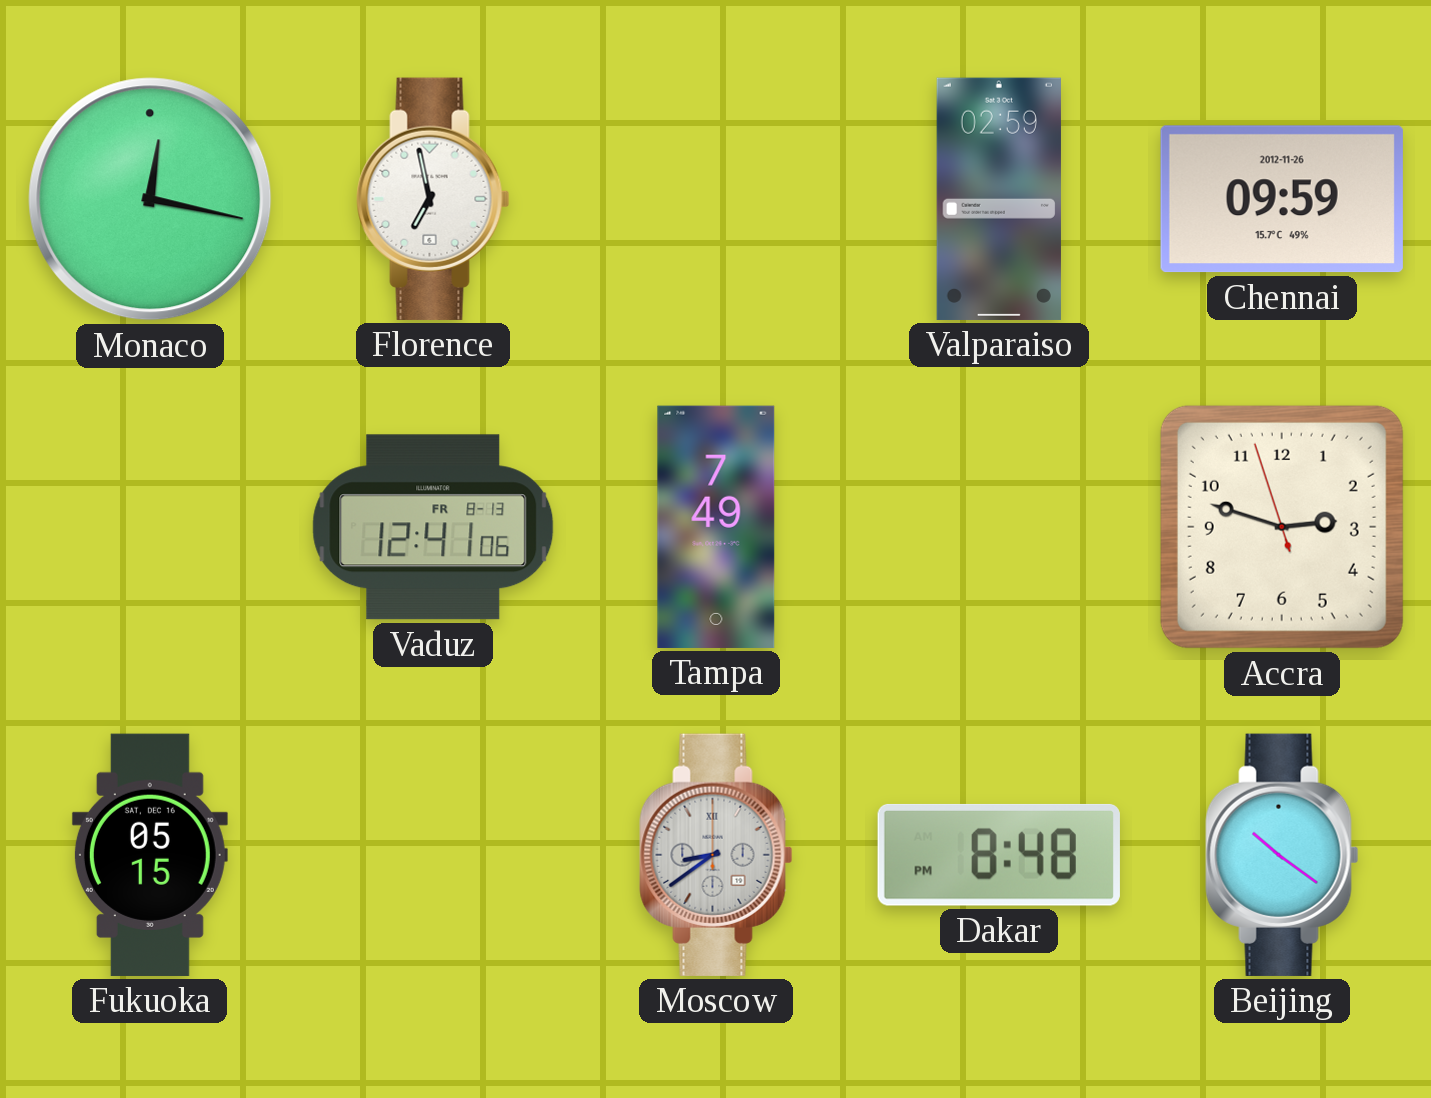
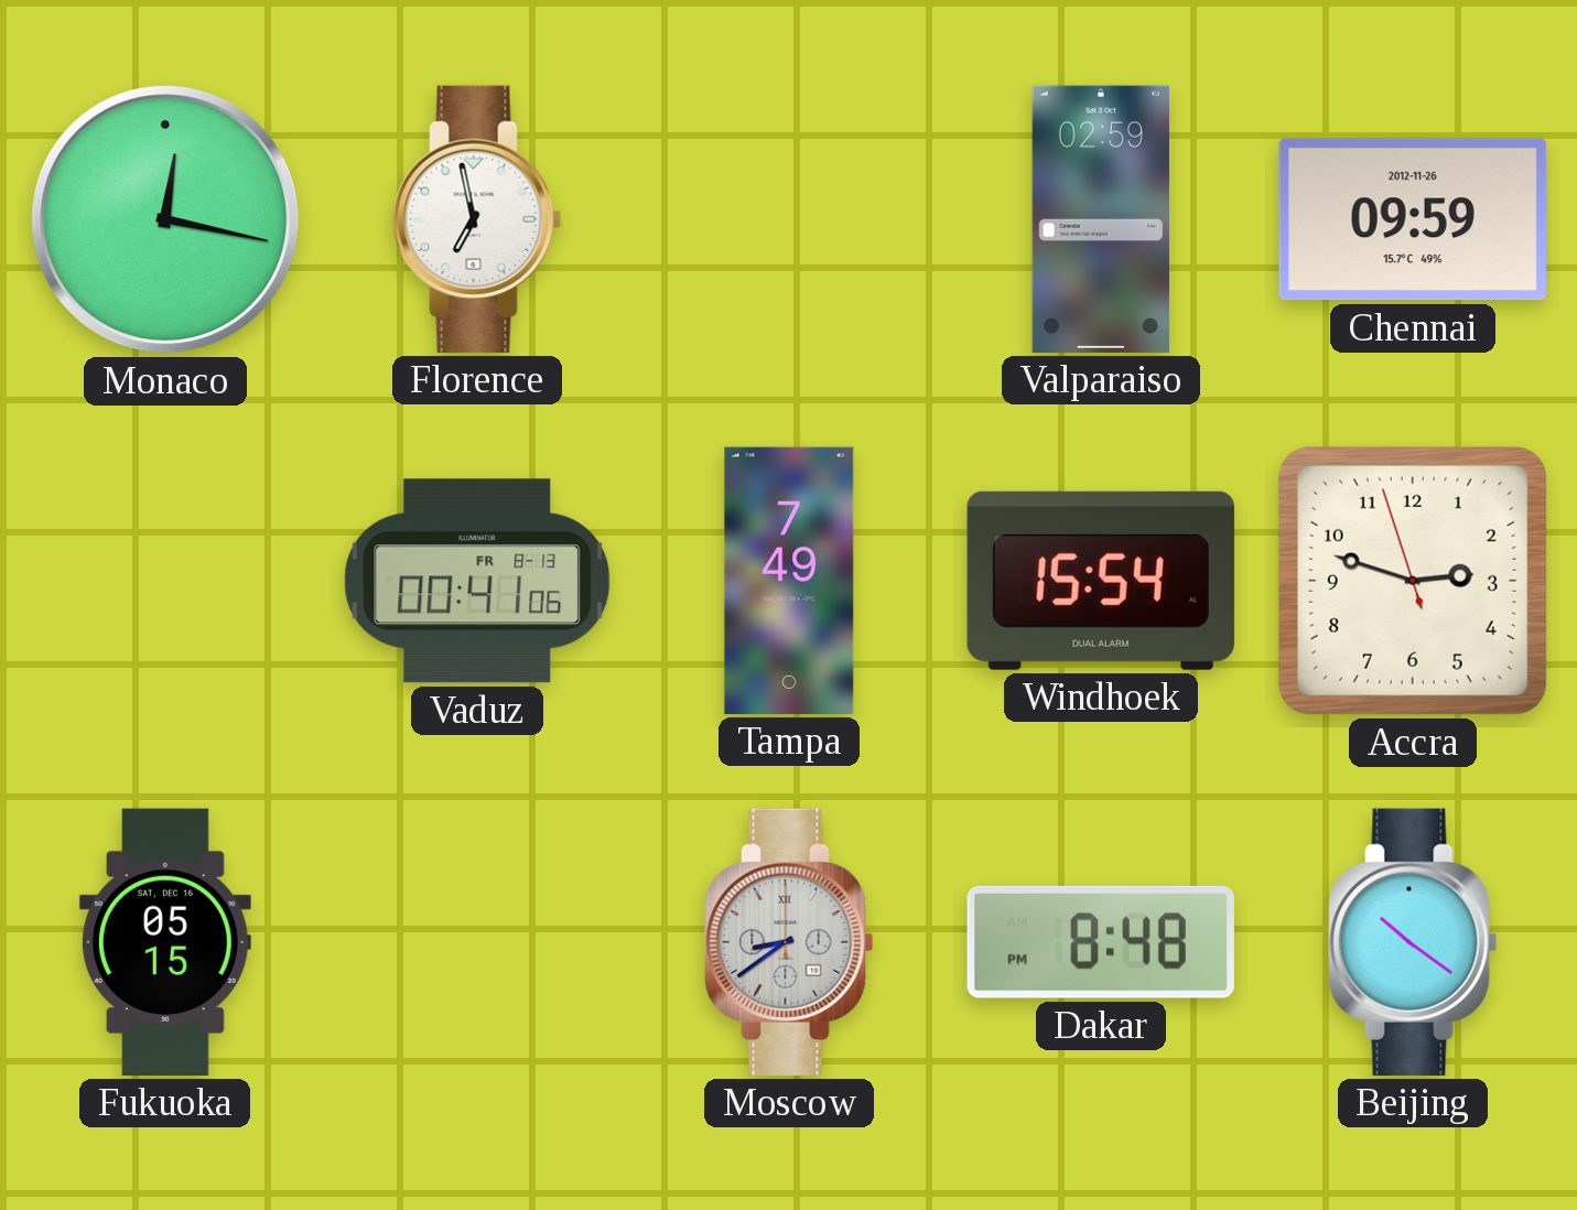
Vaduz: 12:41 -> 00:41
Windhoek: none -> 15:54
